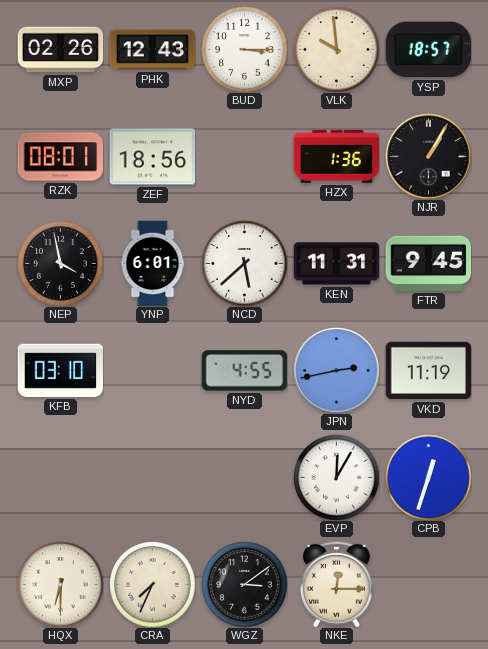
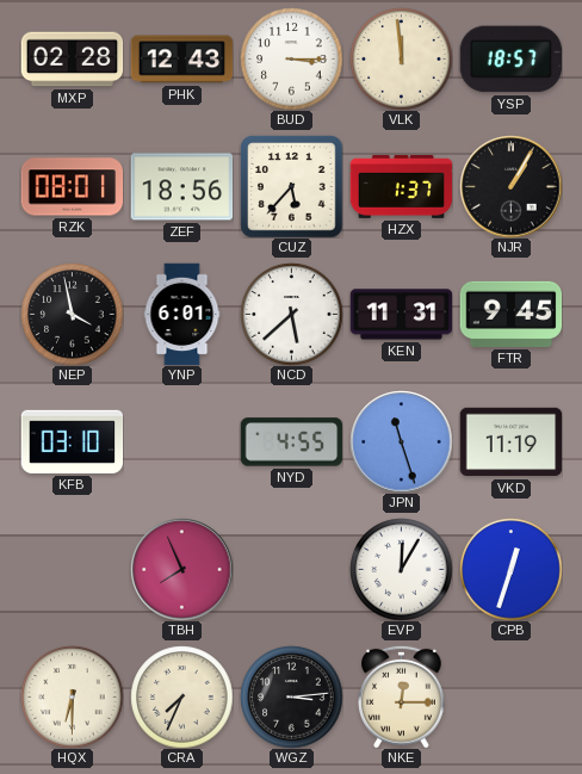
MXP: 02:26 -> 02:28
VLK: 9:59 -> 11:59
CUZ: none -> 5:37
HZX: 1:36 -> 1:37
JPN: 2:43 -> 11:27
TBH: none -> 7:56
WGZ: 3:09 -> 3:14
